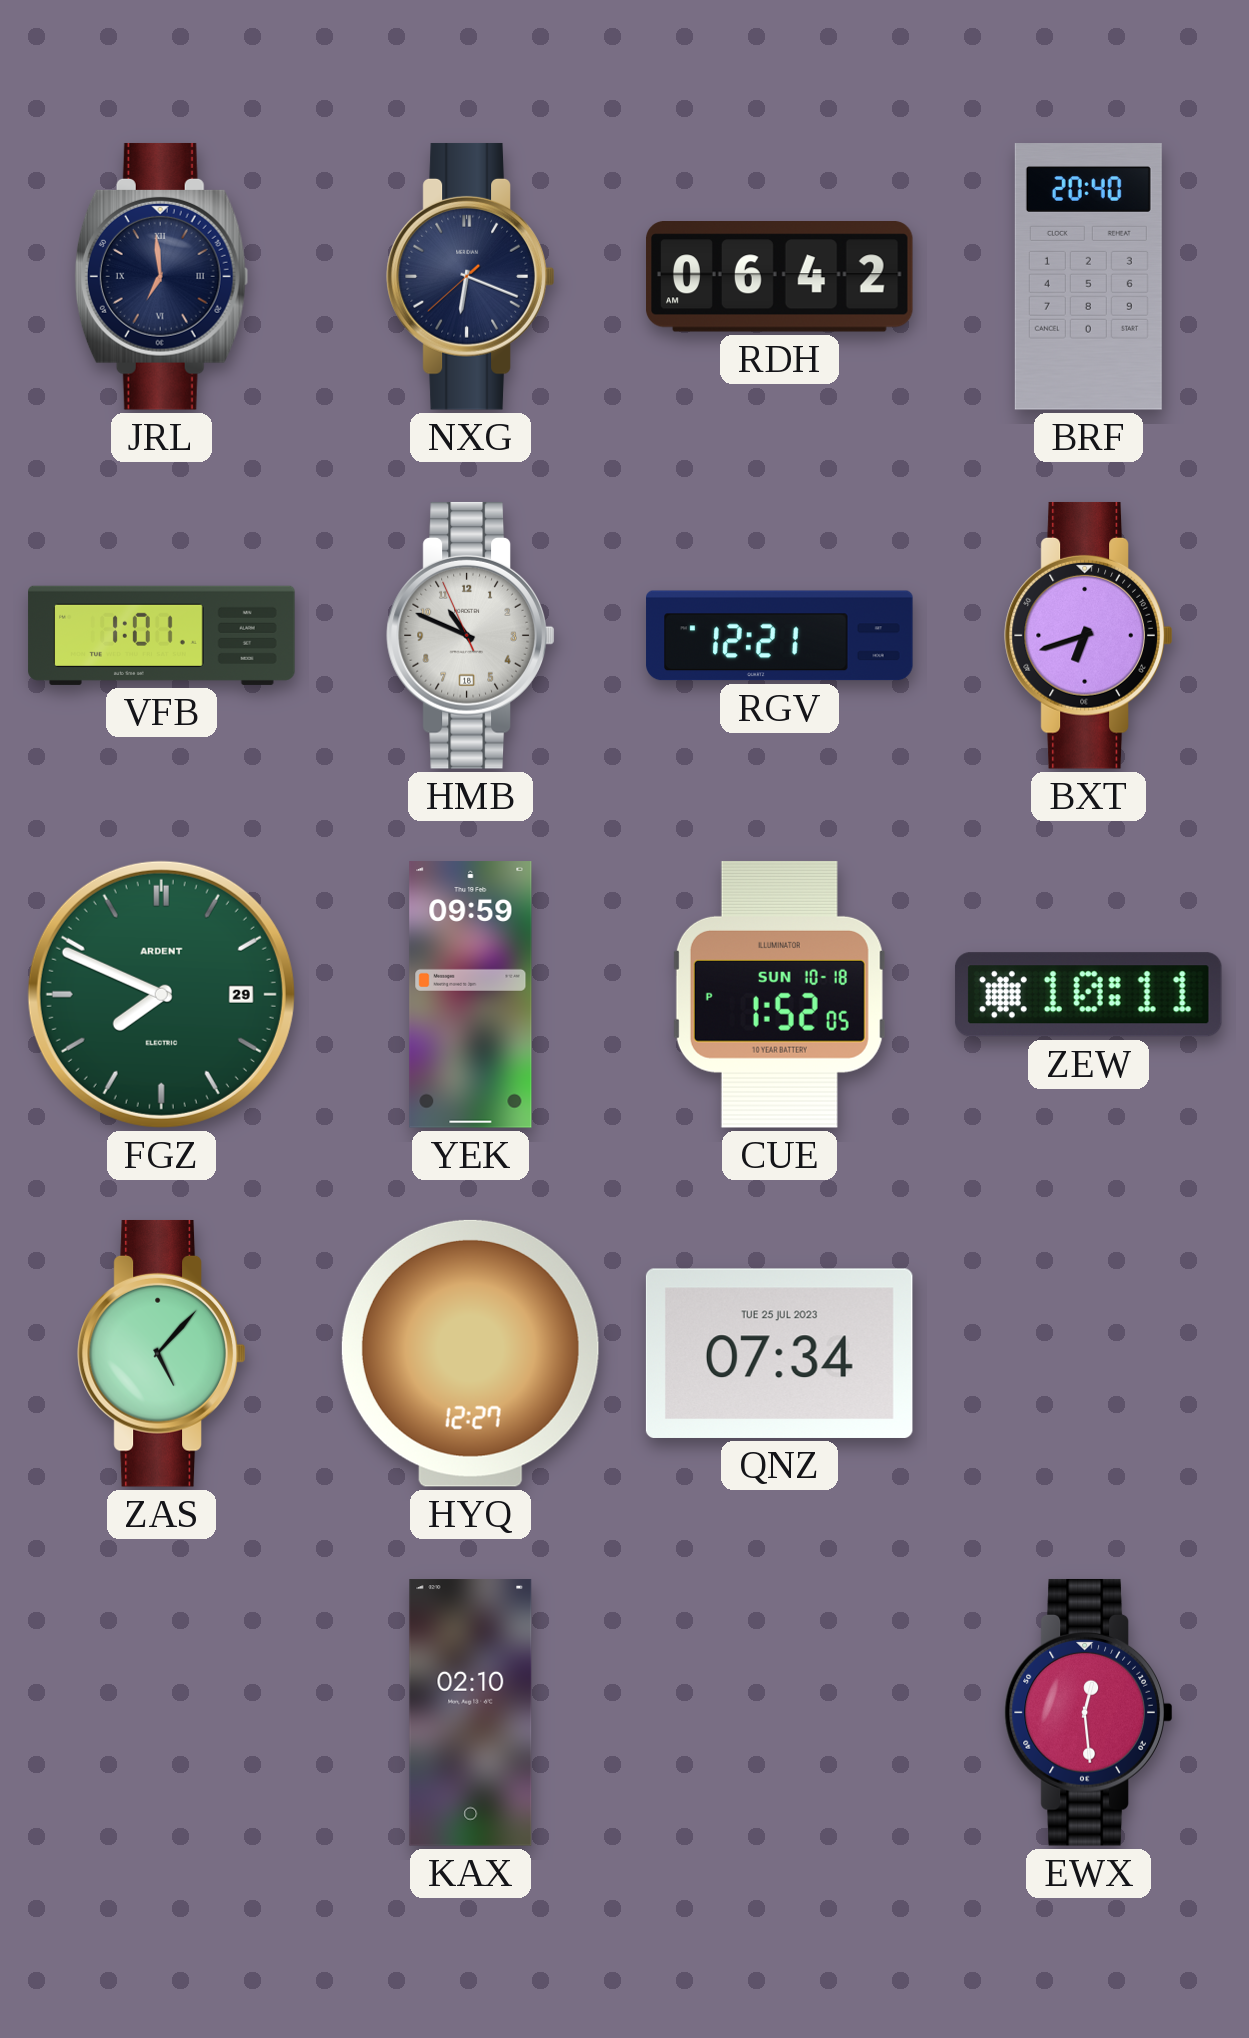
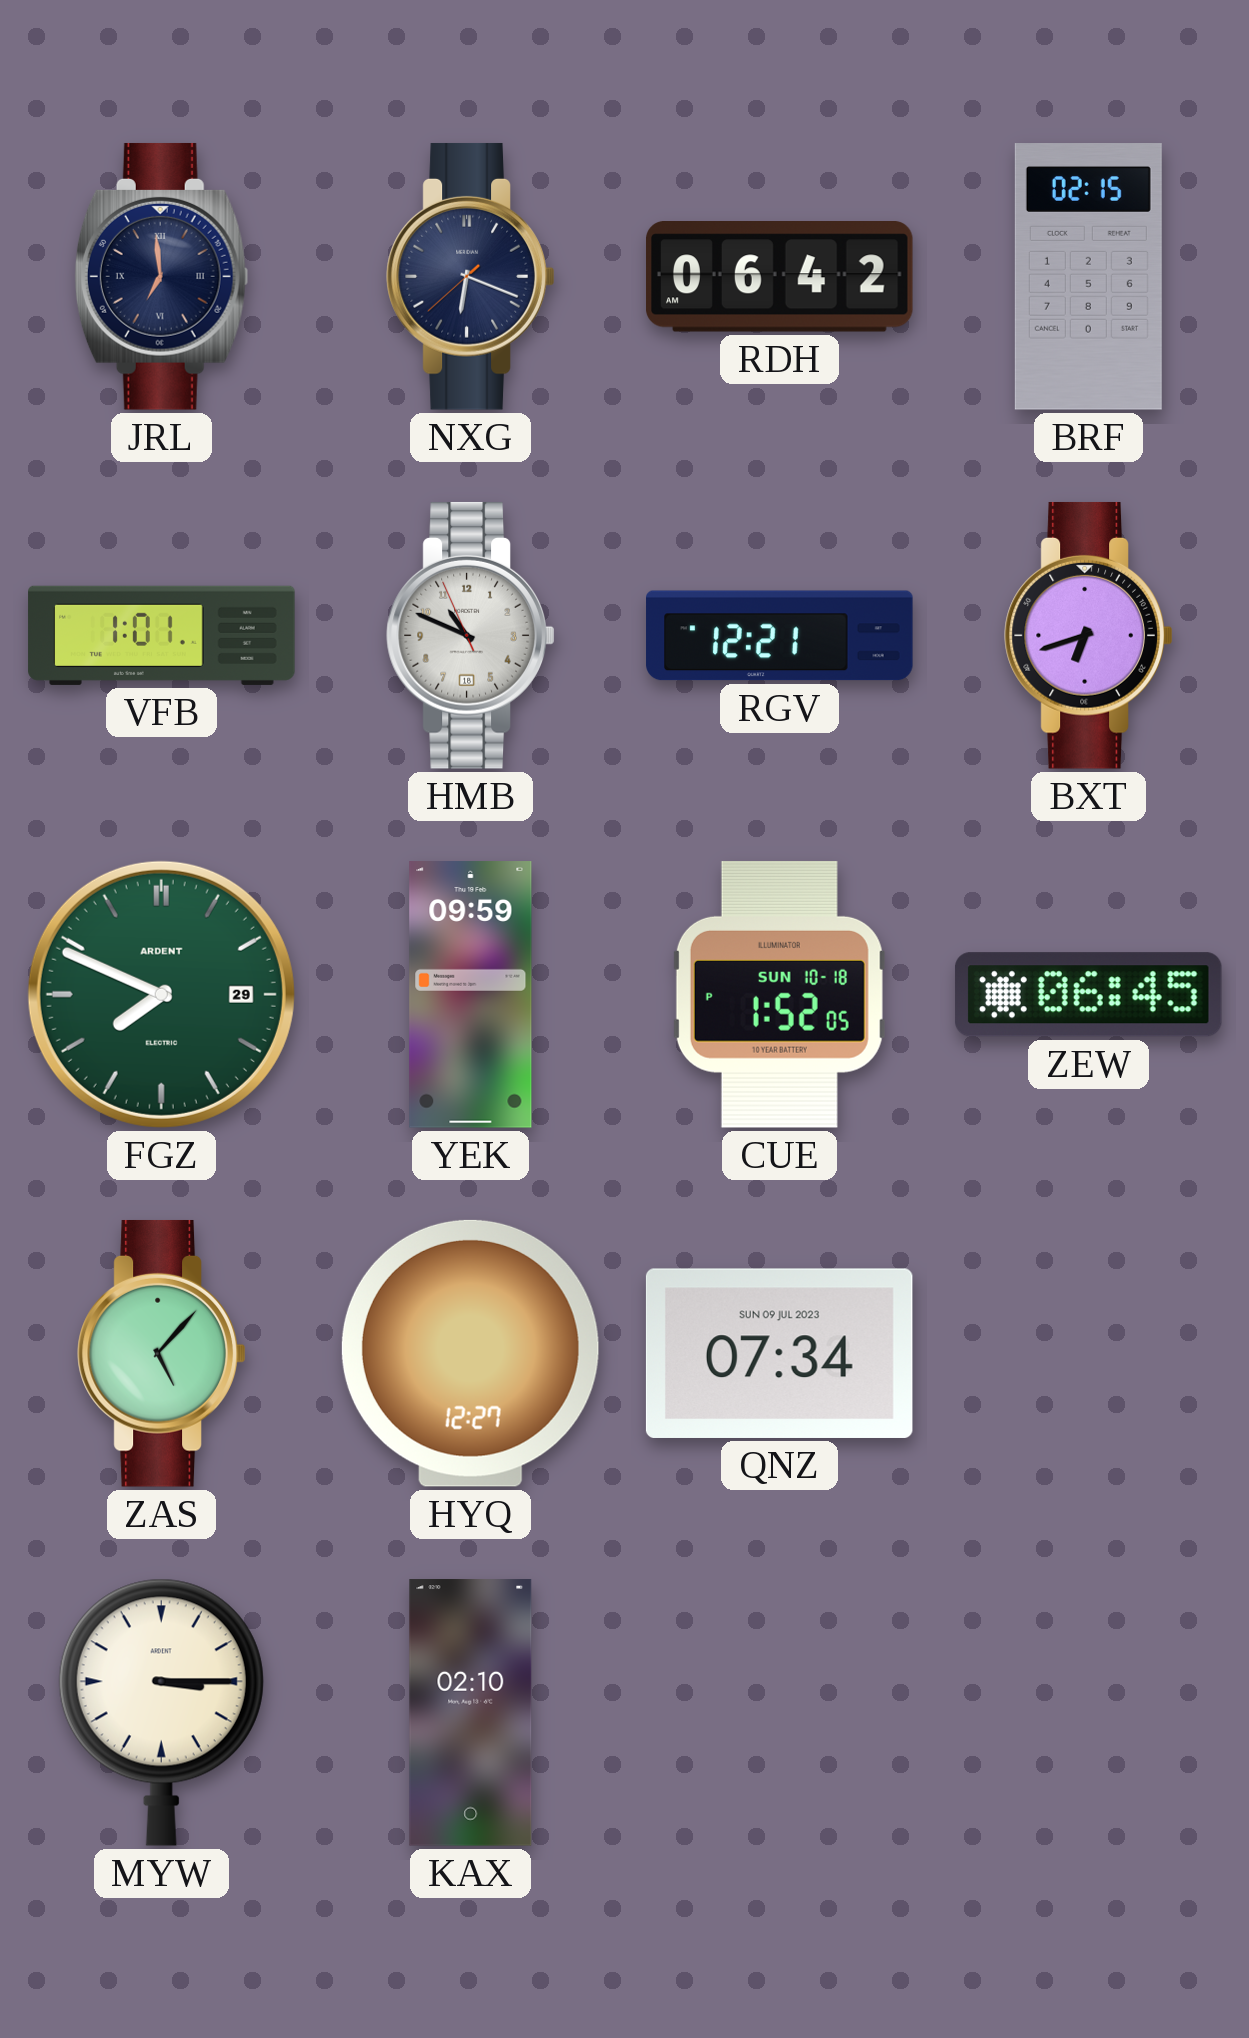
BRF: 20:40 -> 02:15
ZEW: 10:11 -> 06:45
QNZ date: TUE 25 JUL 2023 -> SUN 09 JUL 2023
MYW: none -> 3:15
EWX: 12:29 -> none
